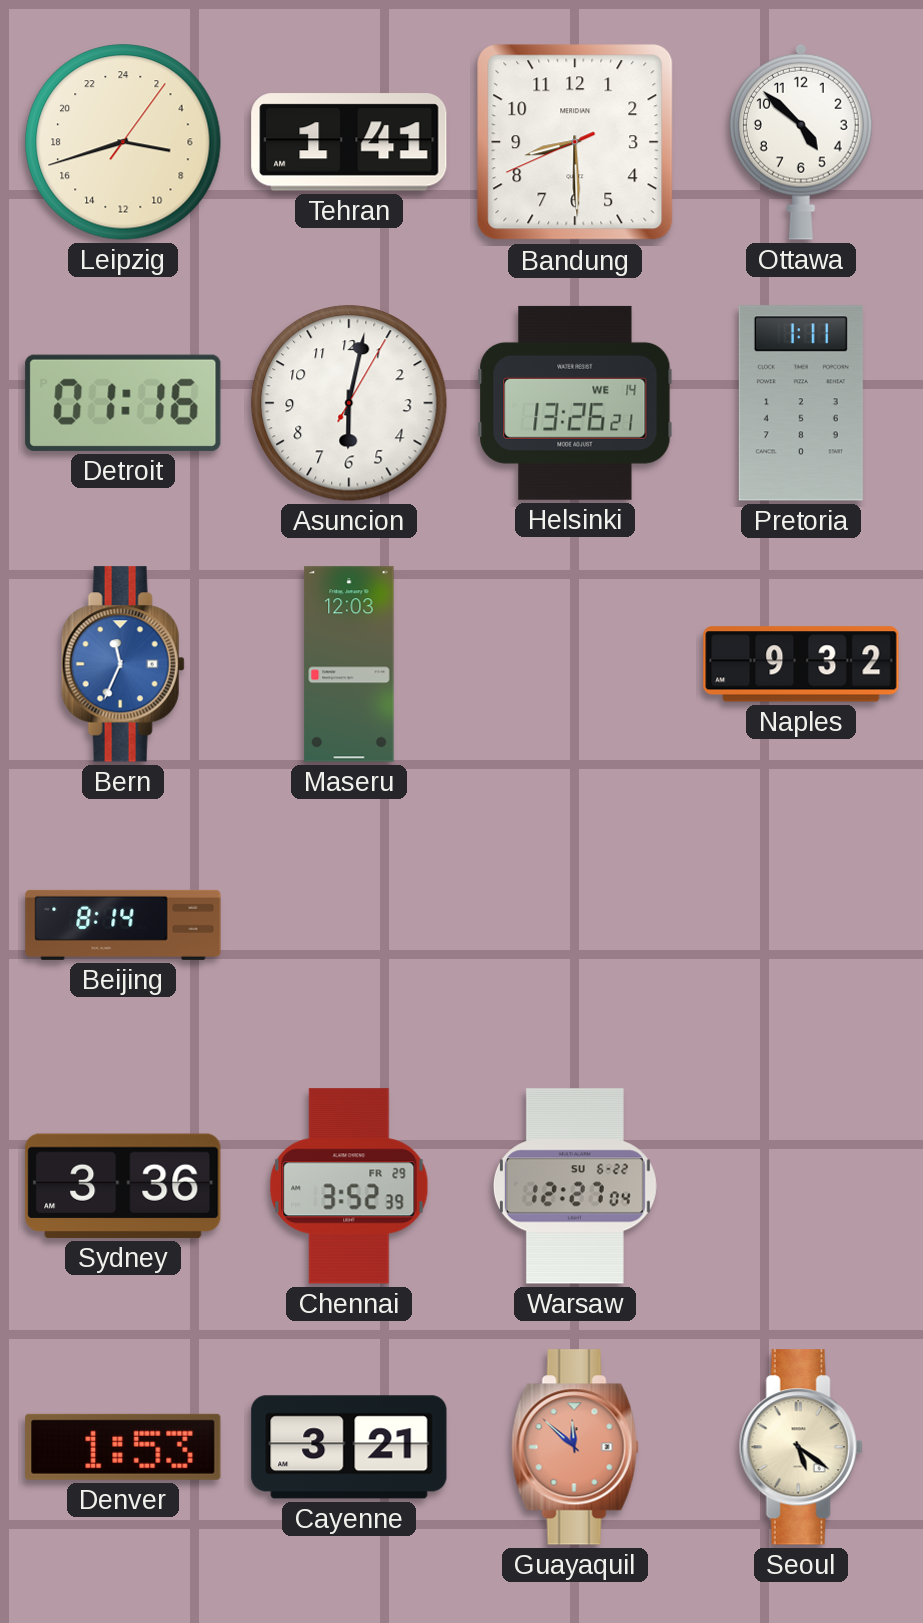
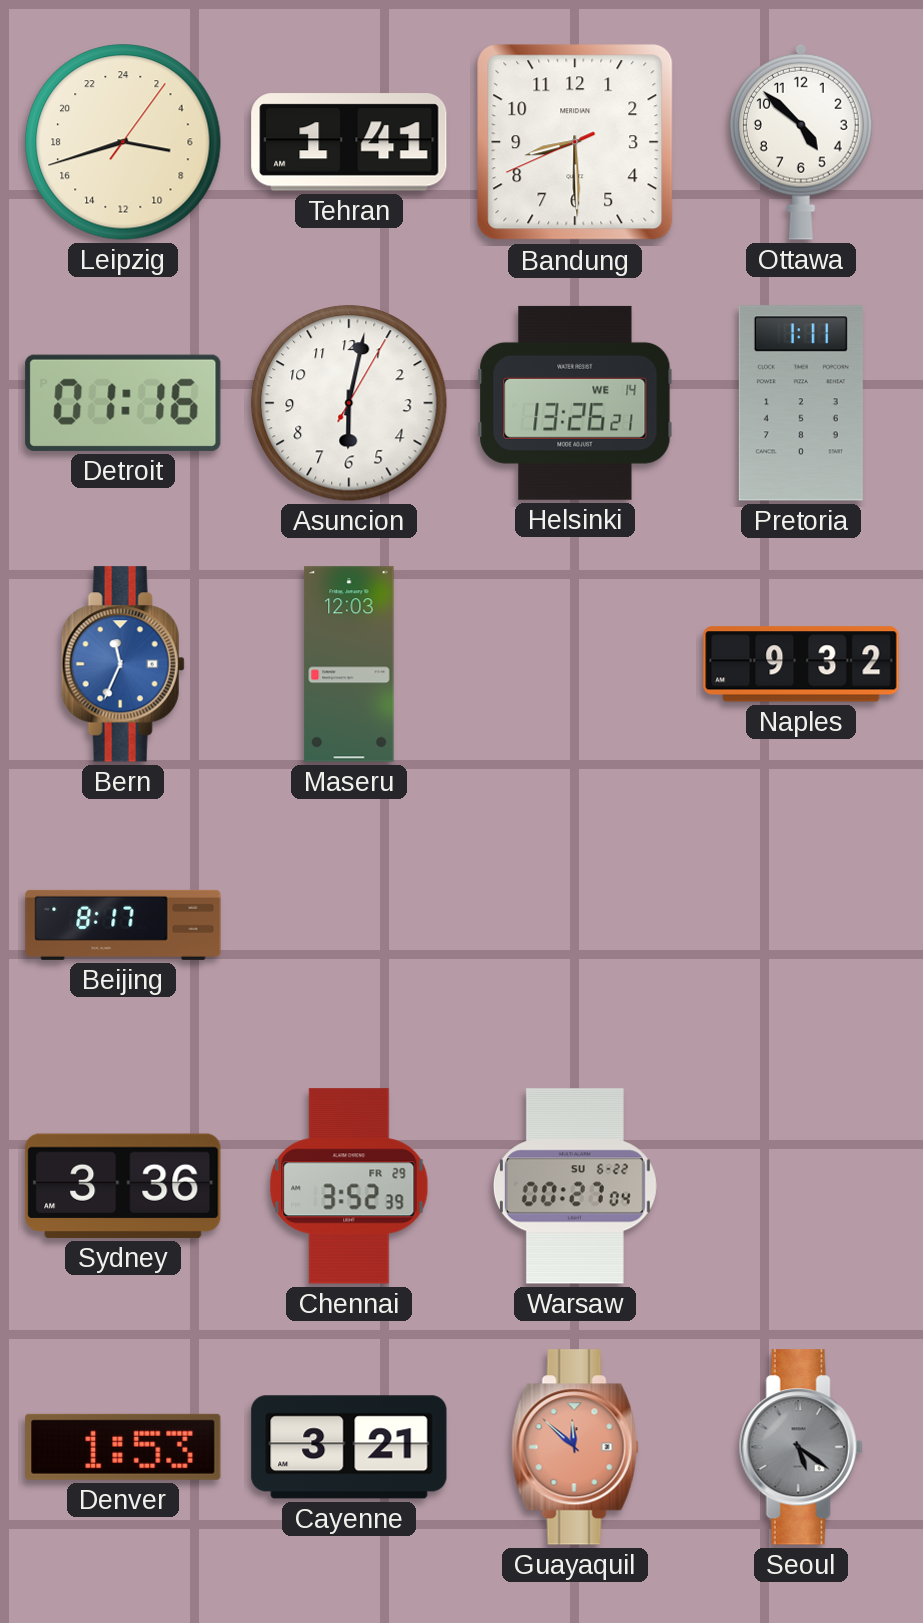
Beijing: 8:14 -> 8:17
Warsaw: 12:27 -> 00:27
Seoul dial: cream -> grey
